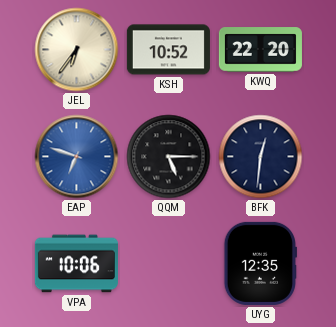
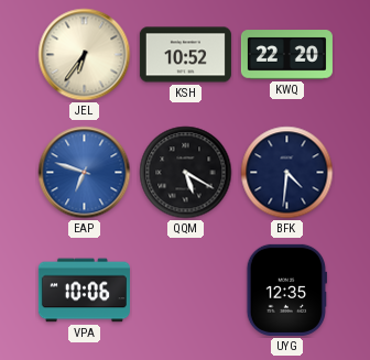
QQM: 5:15 -> 5:20
BFK: 12:31 -> 4:31
